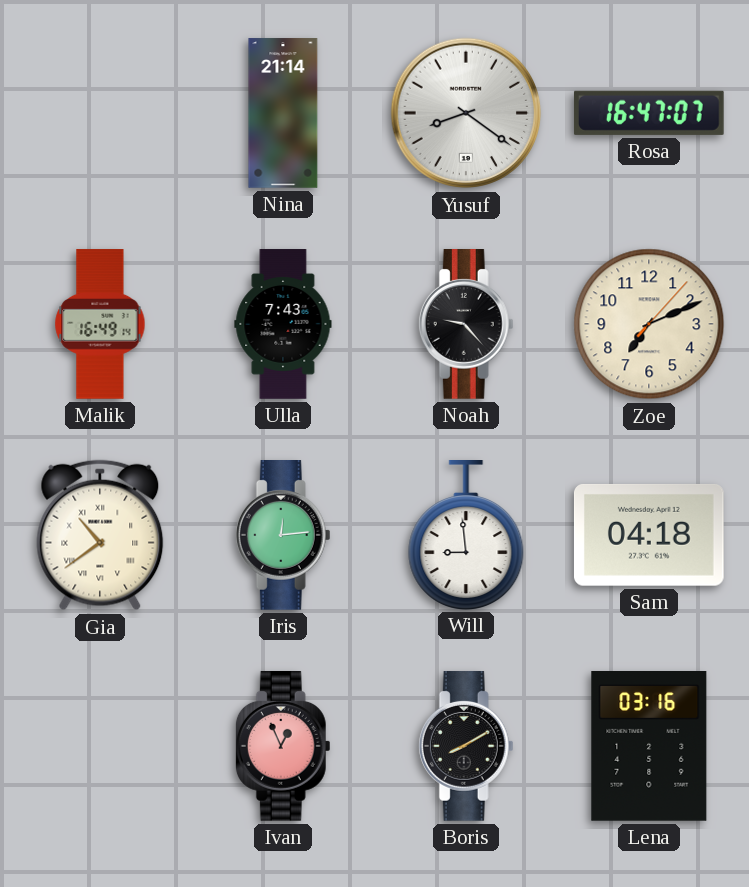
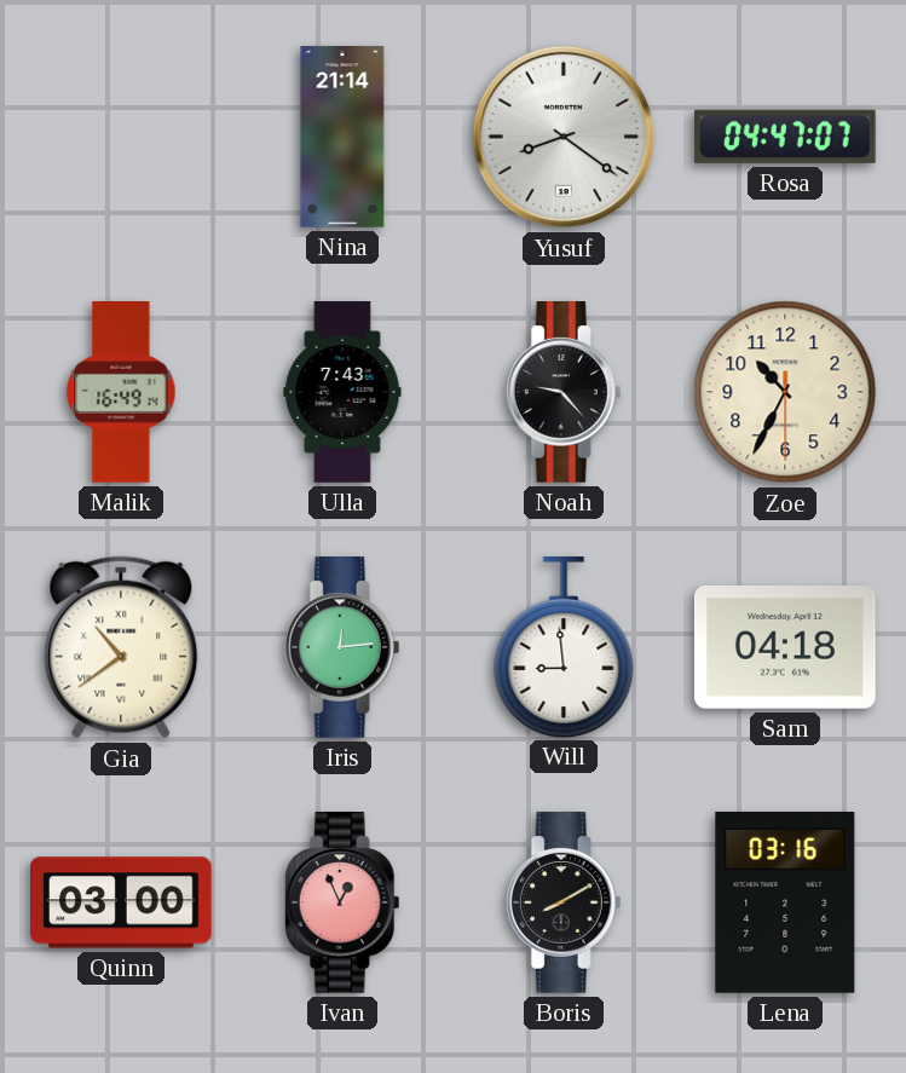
Rosa: 16:47 -> 04:47
Zoe: 7:11 -> 10:34
Quinn: none -> 03:00
